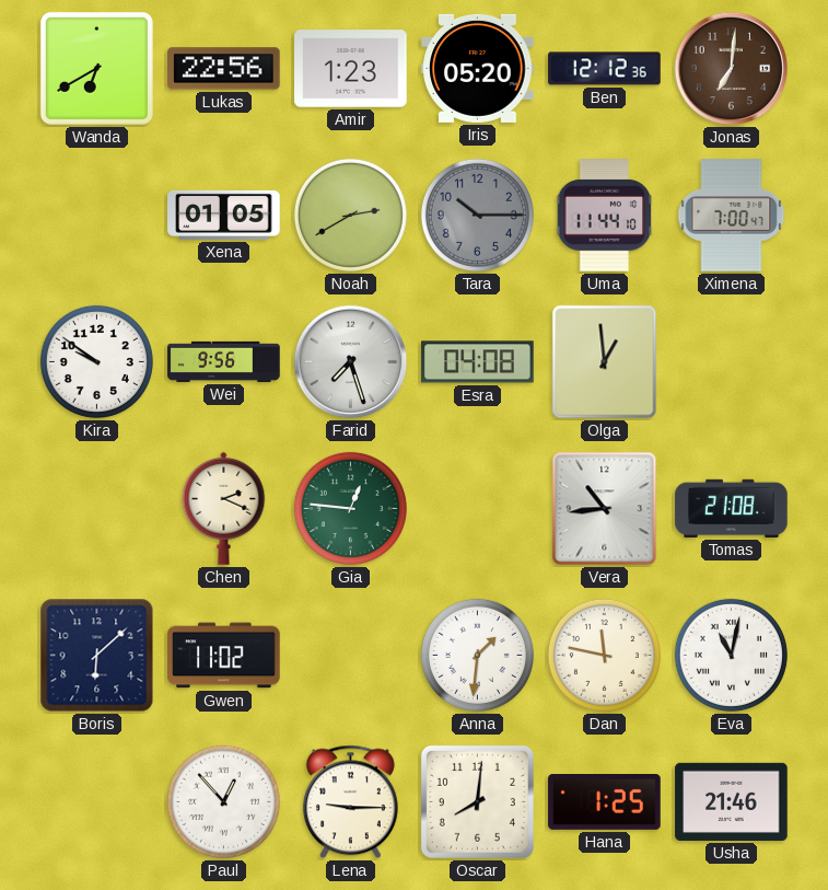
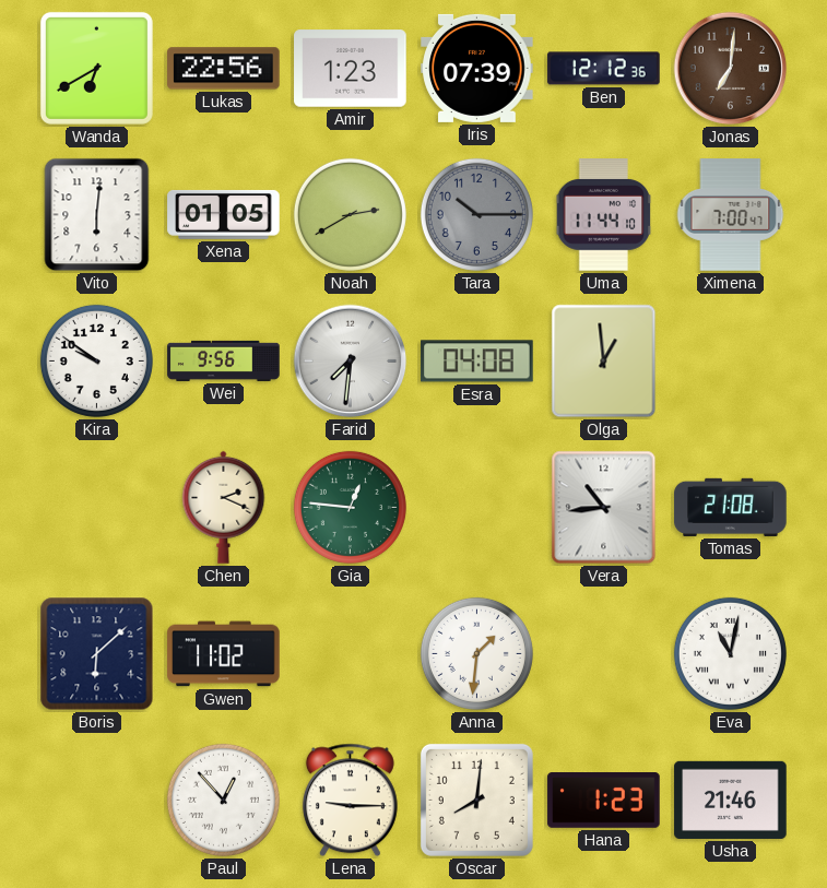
Iris: 05:20 -> 07:39
Vito: none -> 6:01
Farid: 7:27 -> 7:31
Dan: 11:47 -> none
Hana: 1:25 -> 1:23
